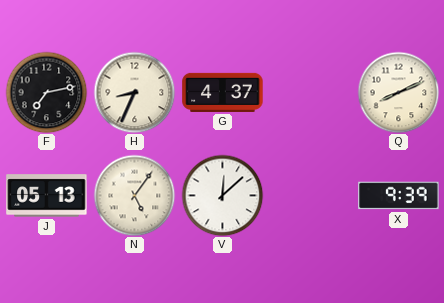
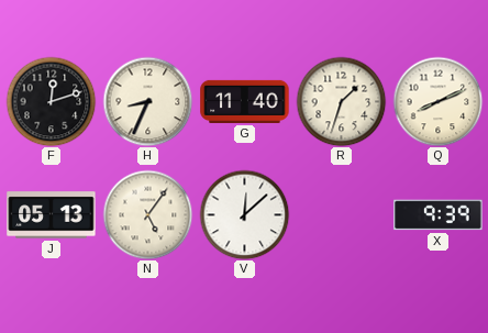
F: 7:13 -> 12:12
G: 4:37 -> 11:40
R: none -> 1:33
